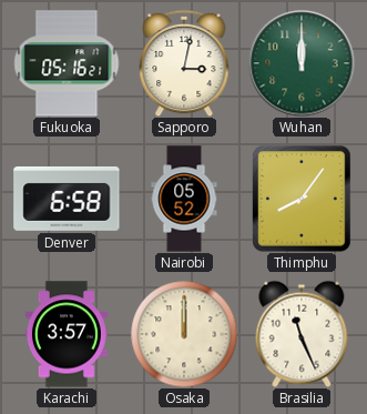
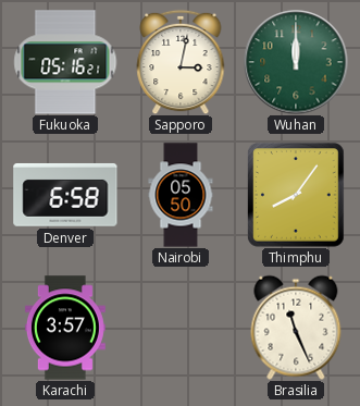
Nairobi: 05:52 -> 05:50
Osaka: 12:00 -> none
